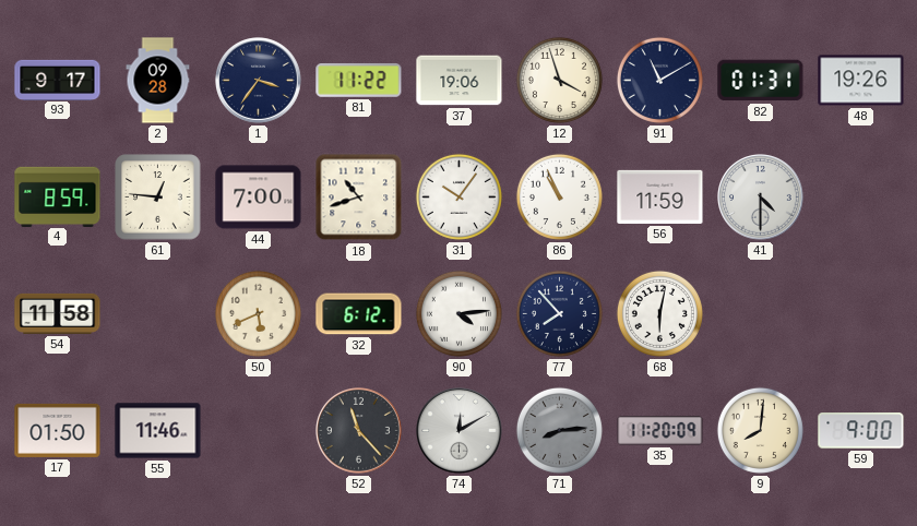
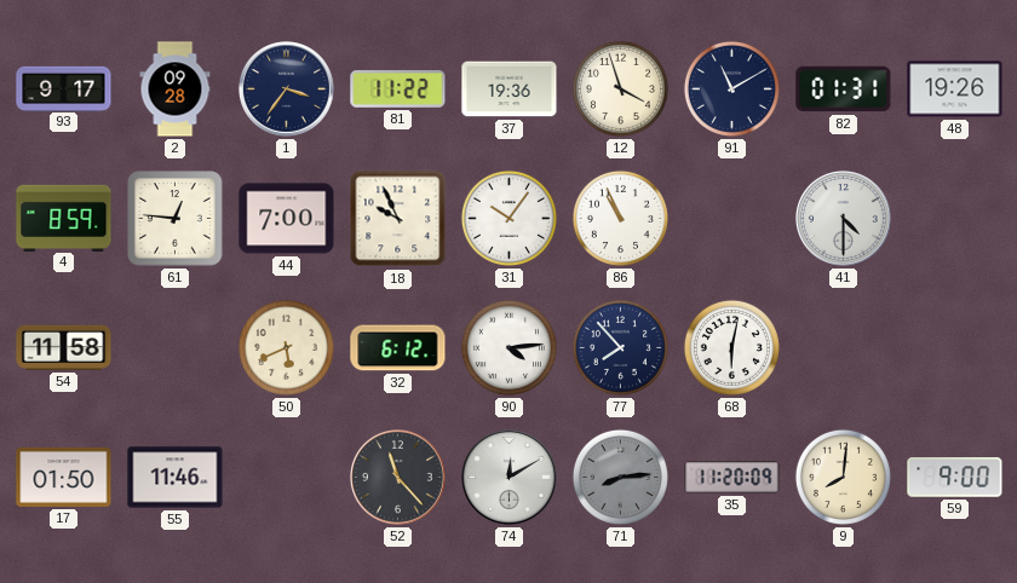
37: 19:06 -> 19:36
18: 10:42 -> 9:56
56: 11:59 -> none
